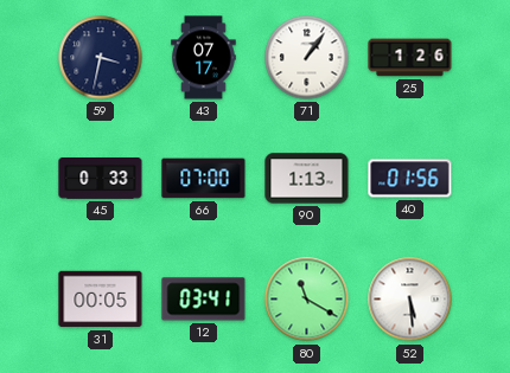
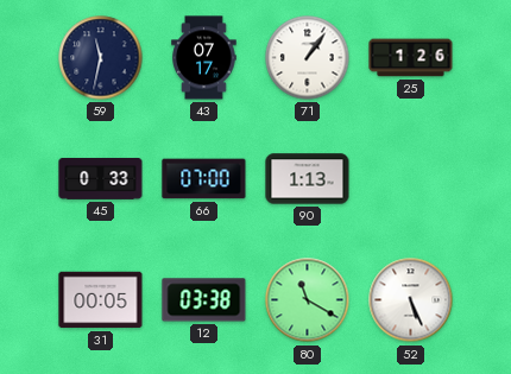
59: 3:32 -> 11:32
40: 01:56 -> none
12: 03:41 -> 03:38
52: 5:29 -> 5:26
